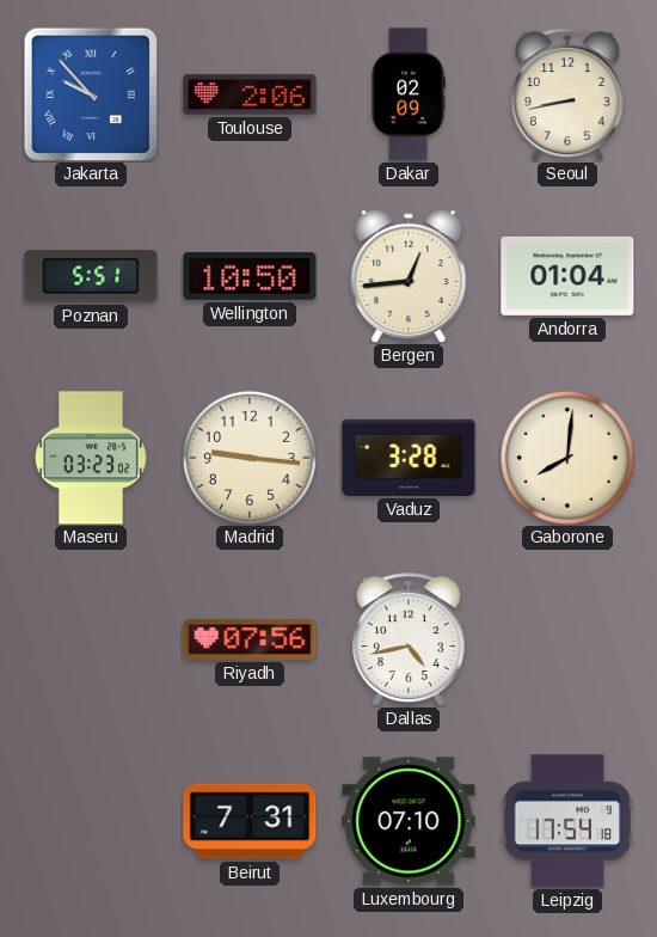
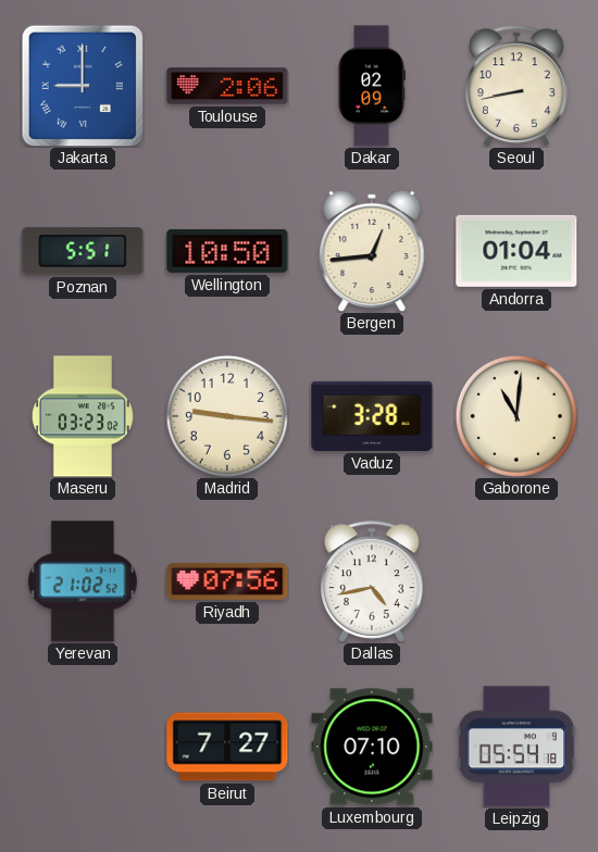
Jakarta: 9:53 -> 9:00
Gaborone: 8:01 -> 11:01
Yerevan: none -> 21:02
Beirut: 7:31 -> 7:27
Leipzig: 17:54 -> 05:54
